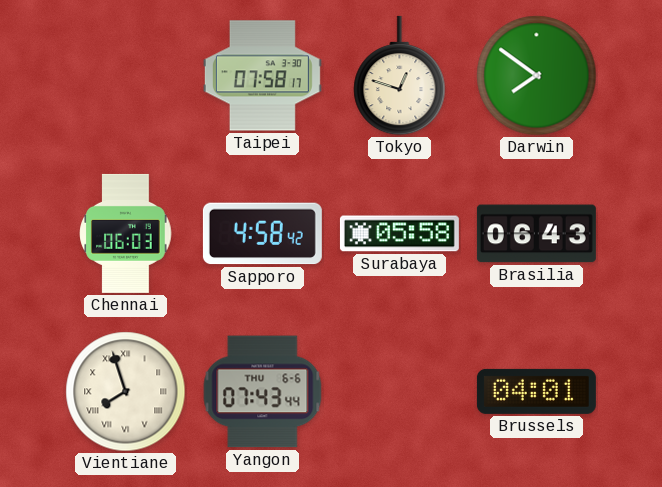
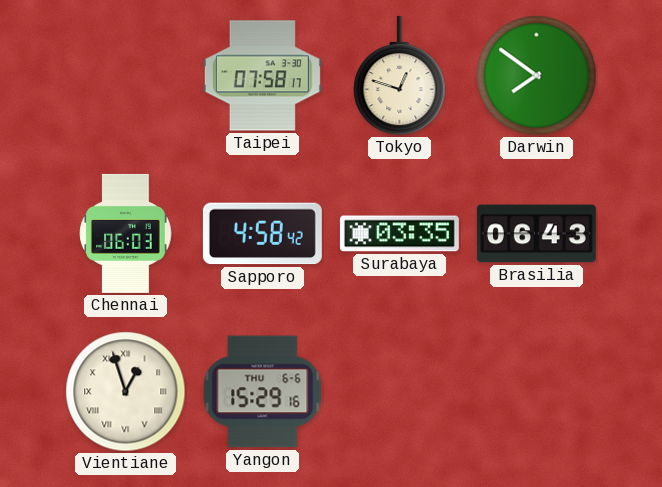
Surabaya: 05:58 -> 03:35
Vientiane: 7:57 -> 12:57
Yangon: 07:43 -> 15:29
Brussels: 04:01 -> none
